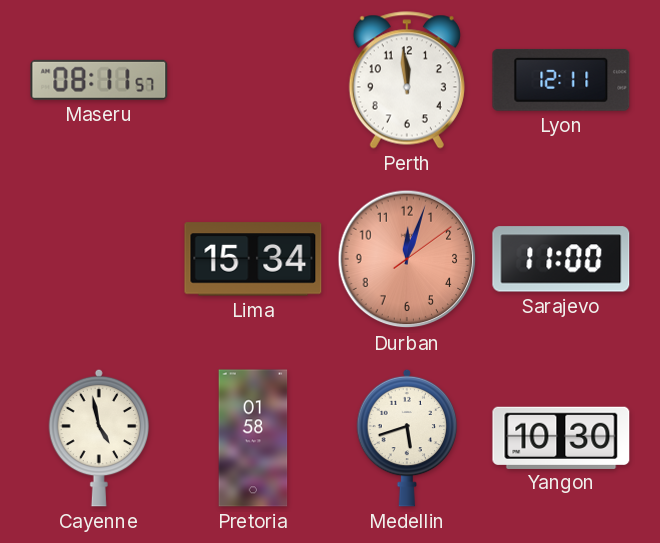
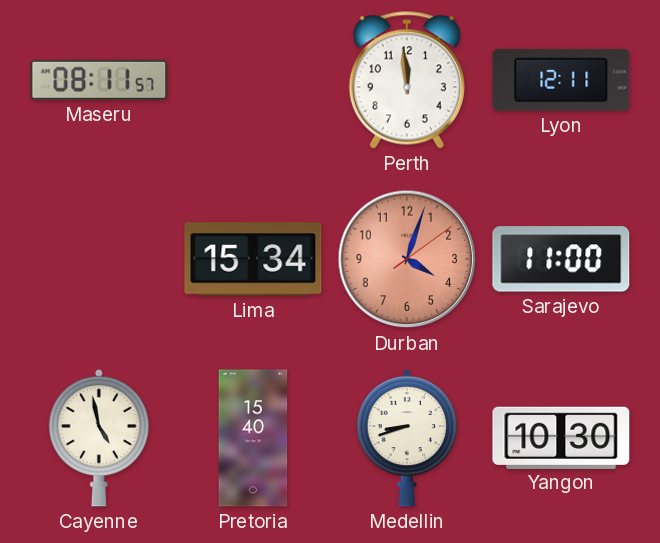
Durban: 12:03 -> 4:03
Pretoria: 01:58 -> 15:40
Medellin: 5:42 -> 8:42
